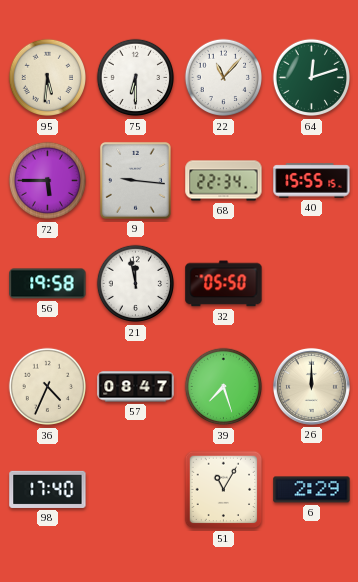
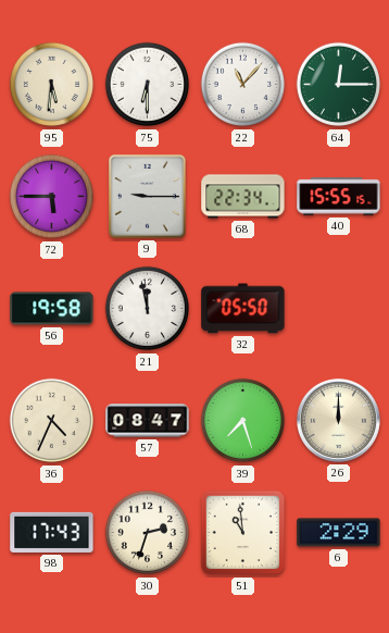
64: 12:12 -> 12:15
9: 9:16 -> 9:15
98: 17:40 -> 17:43
30: none -> 2:33
51: 11:05 -> 10:59
